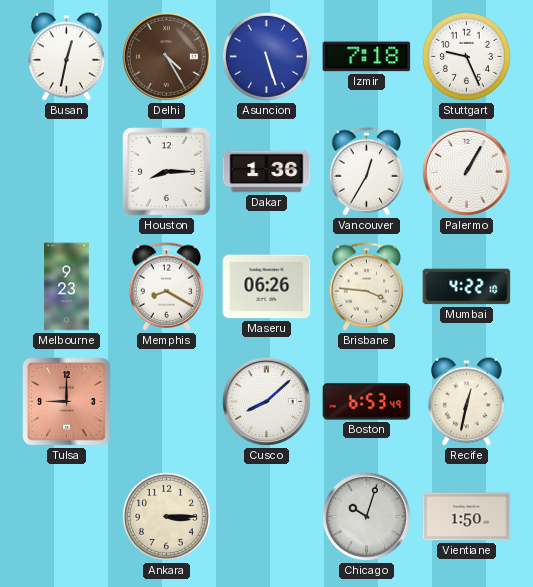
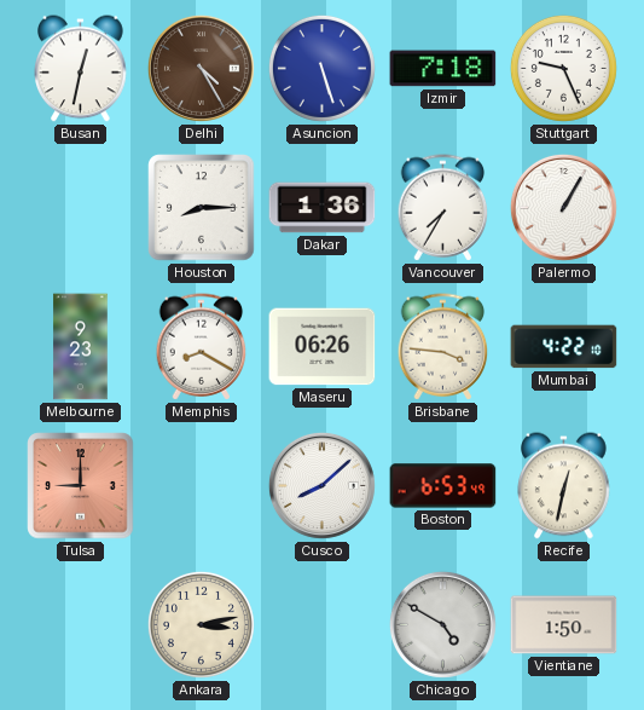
Vancouver: 12:35 -> 7:35
Ankara: 3:15 -> 3:13
Chicago: 10:03 -> 4:50
